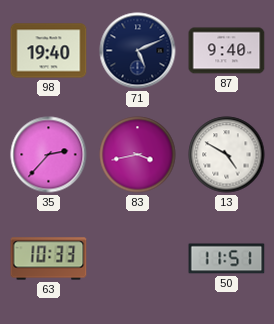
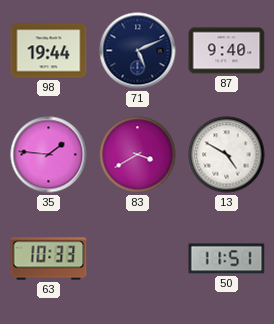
98: 19:40 -> 19:44
35: 2:37 -> 1:46
83: 3:43 -> 3:40
